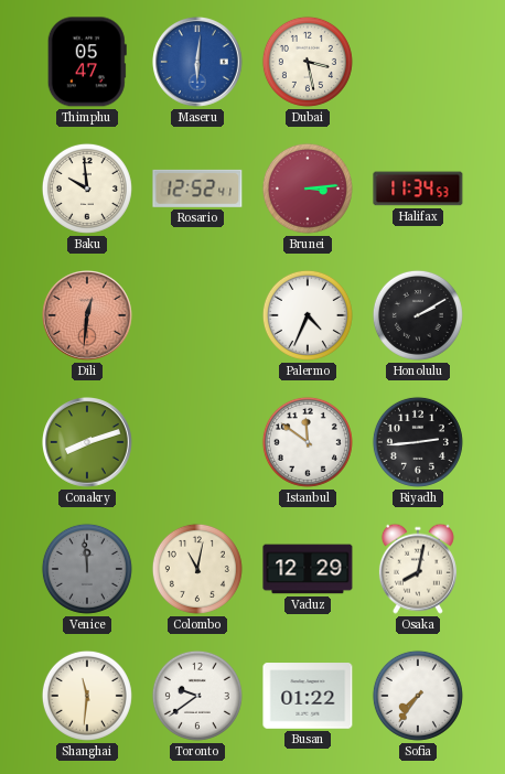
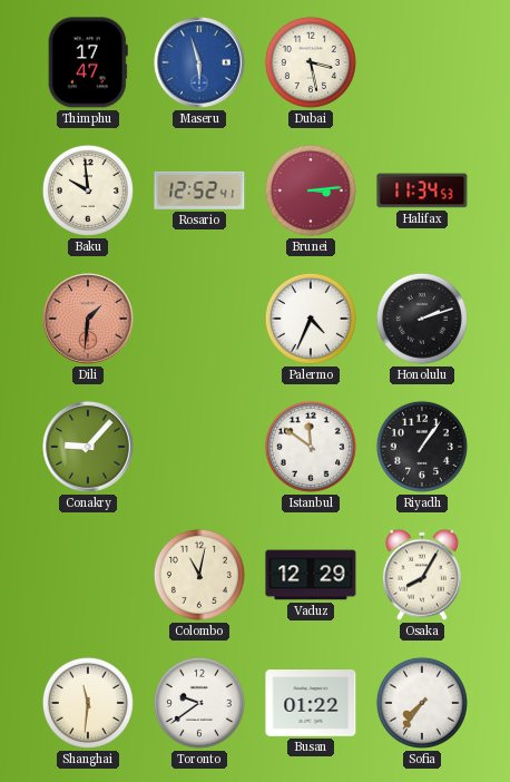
Thimphu: 05:47 -> 17:47
Maseru: 6:01 -> 5:57
Dili: 12:31 -> 1:31
Honolulu: 2:10 -> 2:12
Conakry: 8:12 -> 9:07
Riyadh: 2:44 -> 1:06
Venice: 11:59 -> none
Osaka: 8:02 -> 8:05
